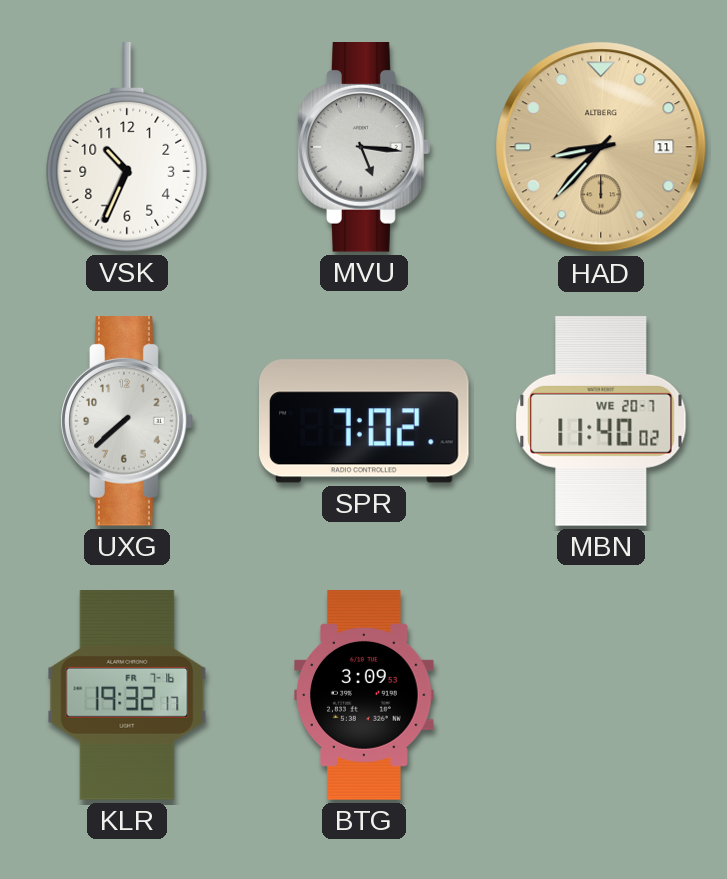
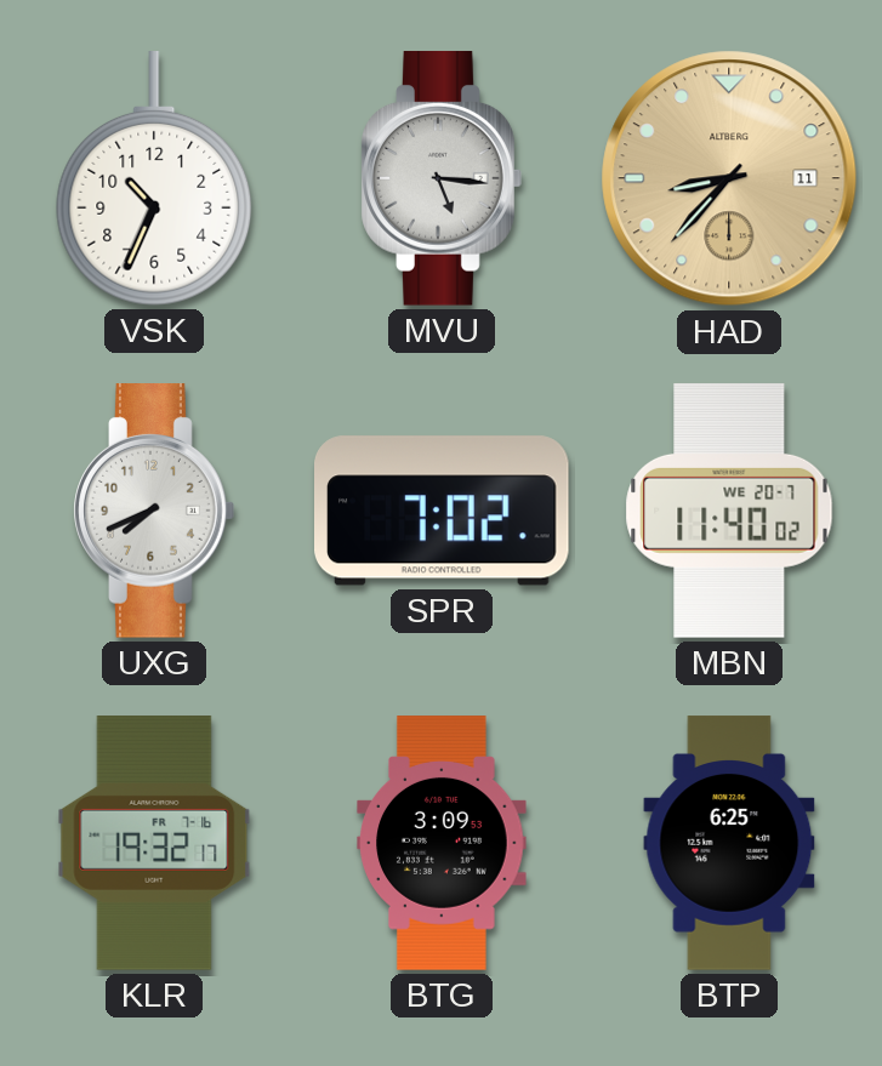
UXG: 7:38 -> 7:41
BTP: none -> 6:25
